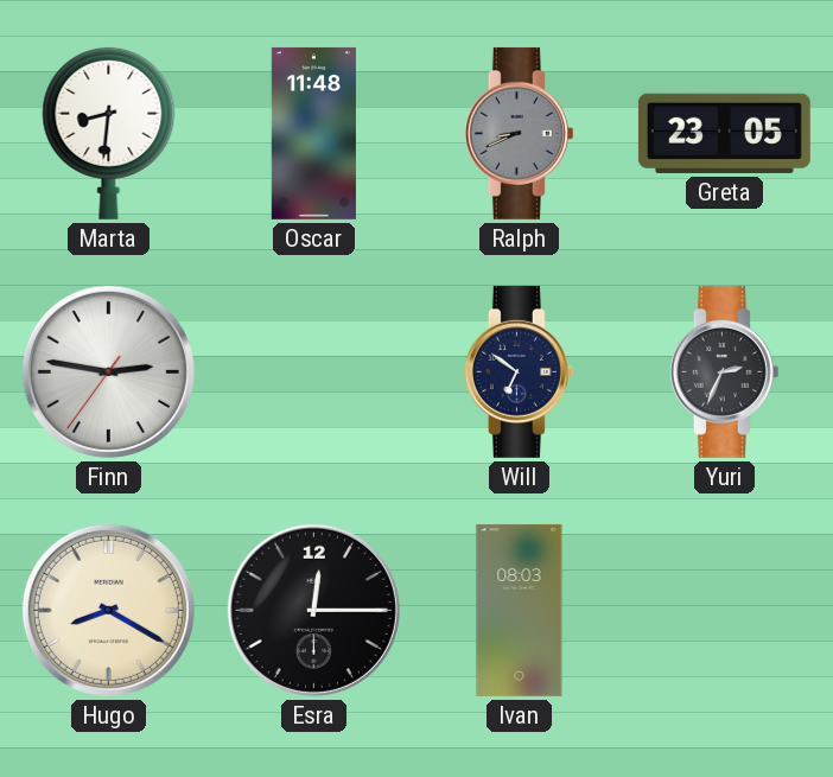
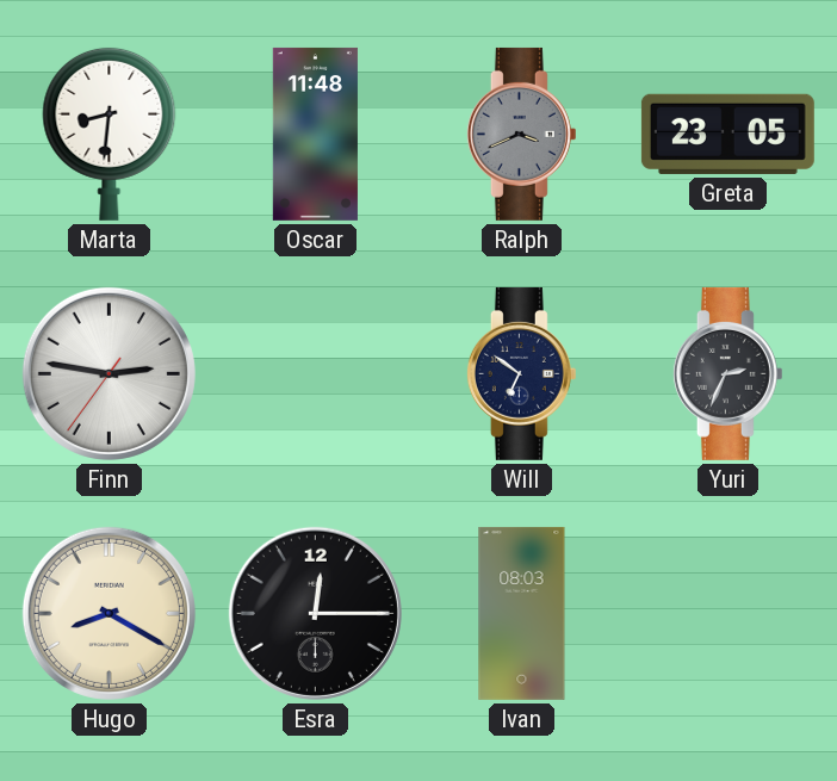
Ralph: 8:41 -> 3:41
